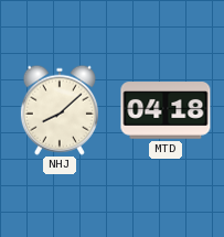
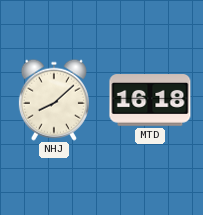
MTD: 04:18 -> 16:18
